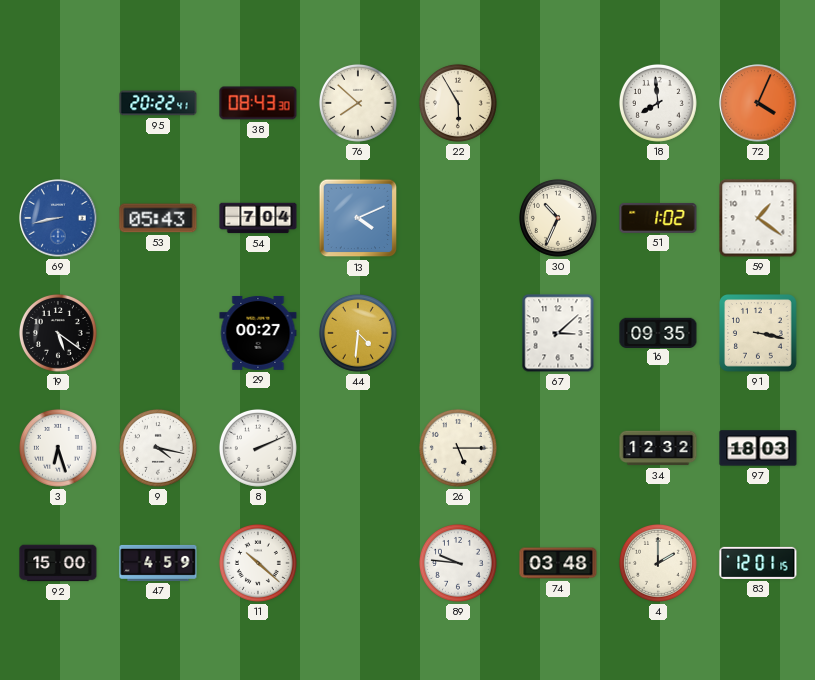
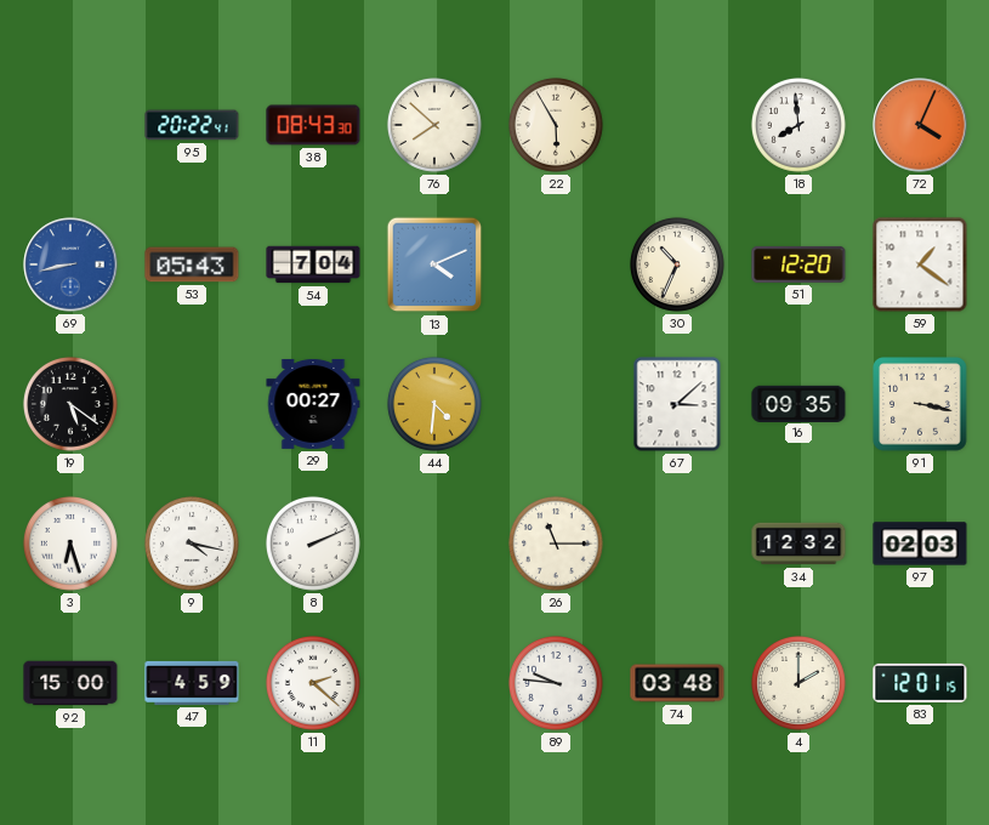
51: 1:02 -> 12:20
26: 5:15 -> 11:15
97: 18:03 -> 02:03
11: 10:22 -> 2:22
